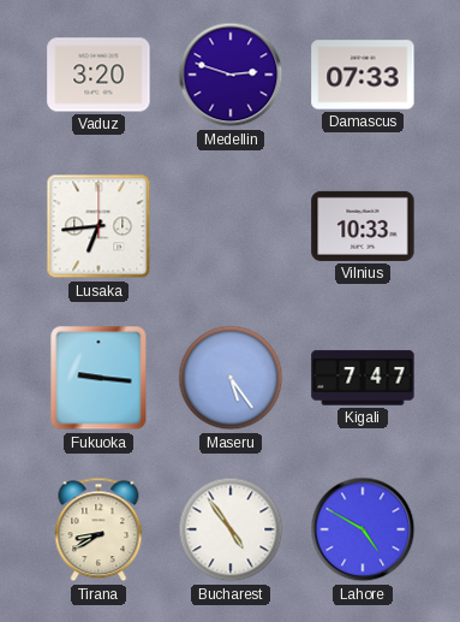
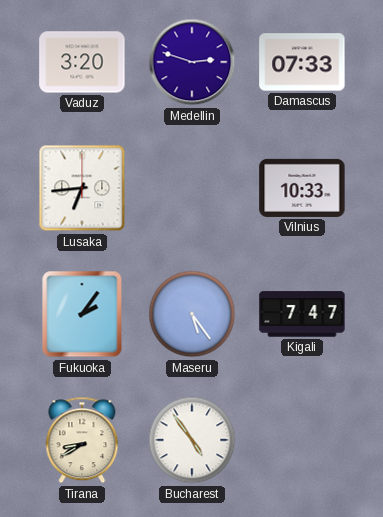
Fukuoka: 9:16 -> 2:06
Lahore: 4:50 -> none
